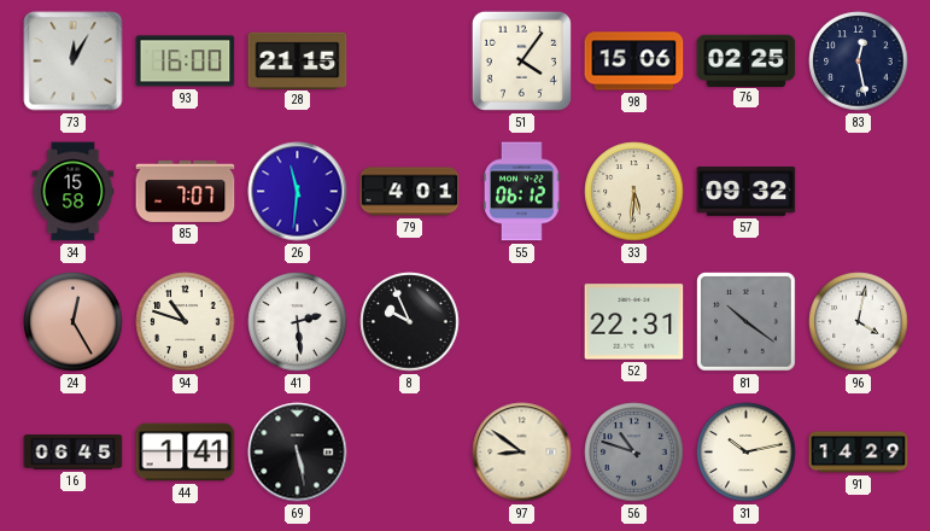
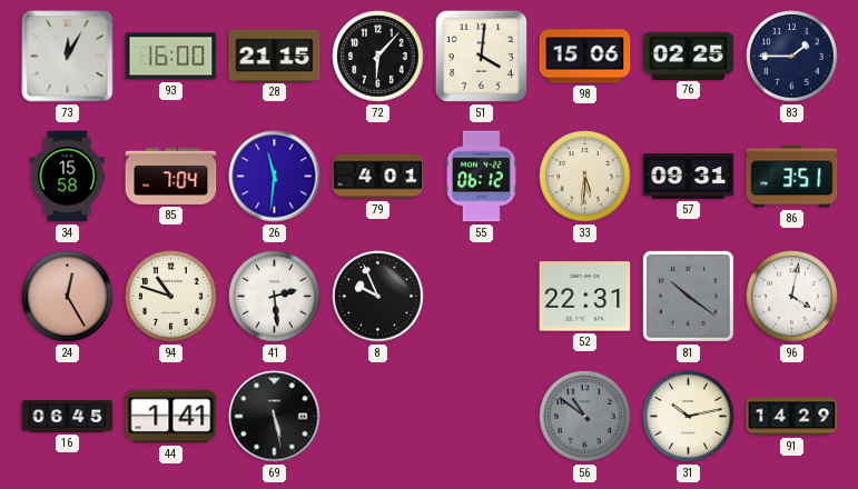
72: none -> 6:07
51: 4:06 -> 4:01
83: 12:28 -> 1:45
85: 7:07 -> 7:04
57: 09:32 -> 09:31
86: none -> 3:51
97: 8:51 -> none
56: 10:48 -> 10:51
